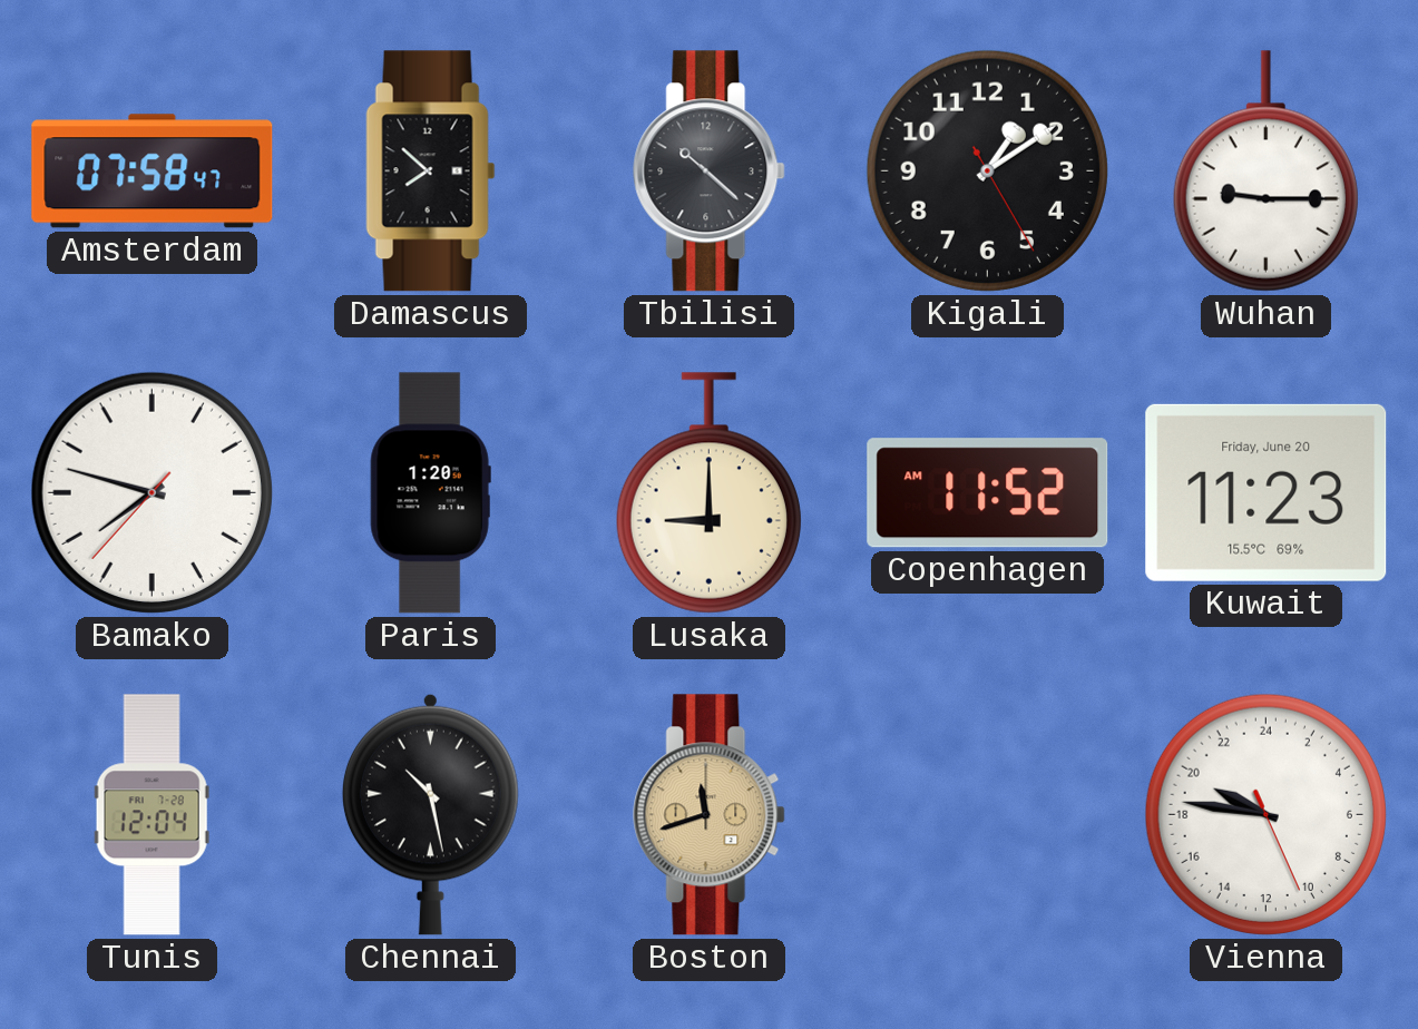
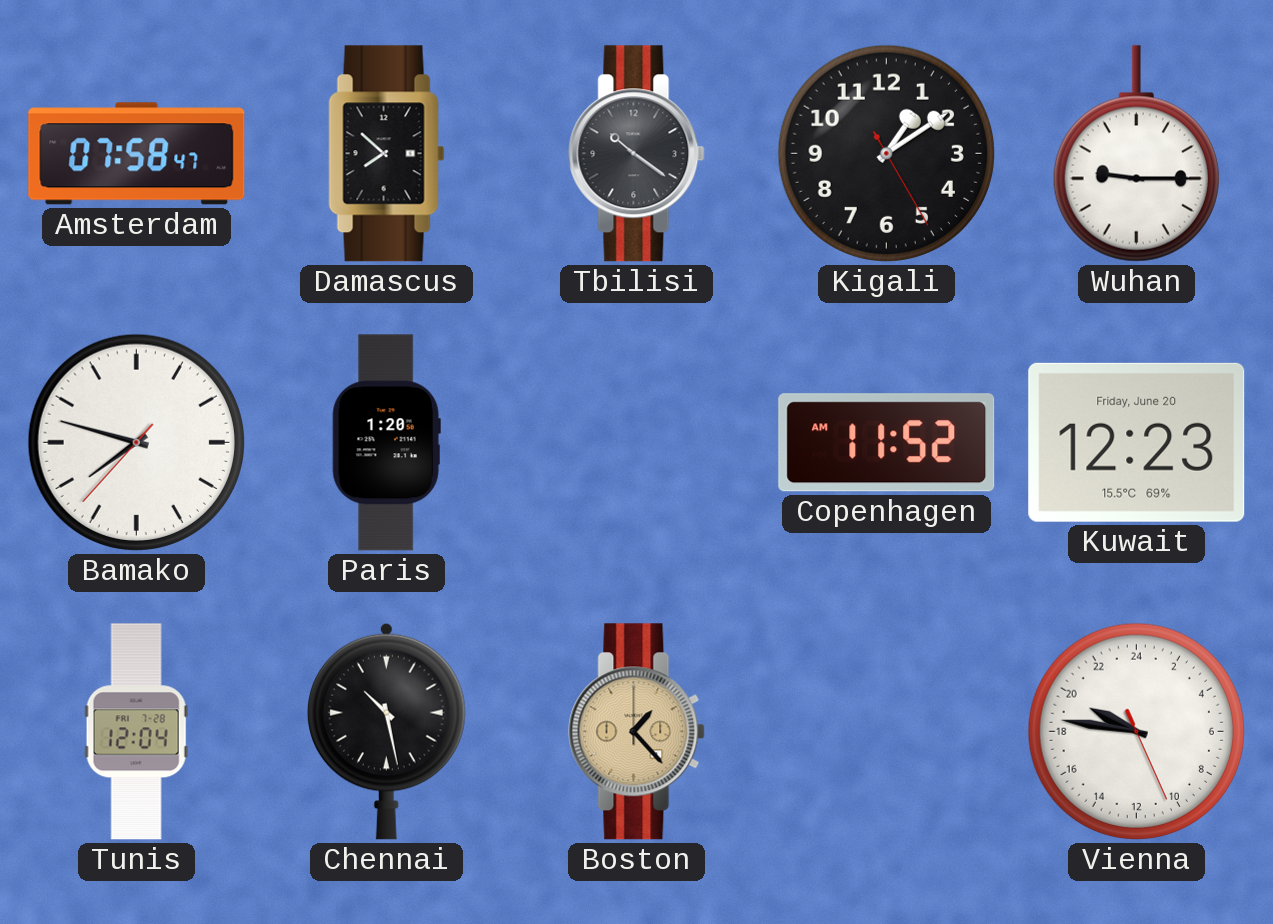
Tbilisi: 10:22 -> 10:21
Lusaka: 9:00 -> none
Kuwait: 11:23 -> 12:23
Boston: 11:42 -> 1:23
